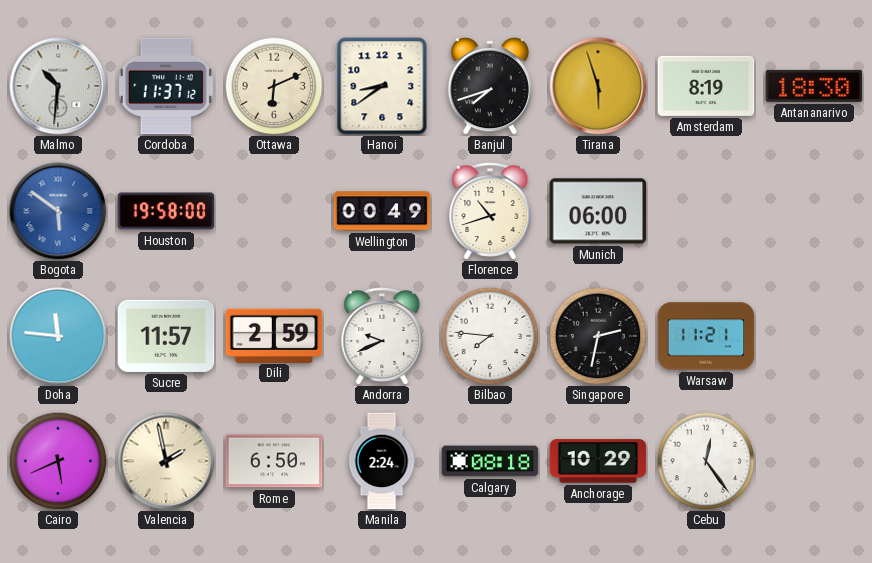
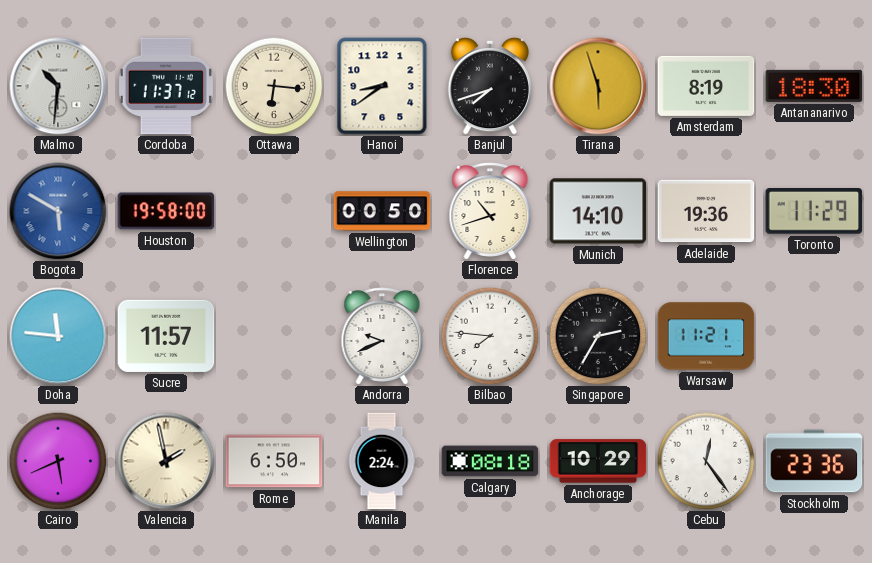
Ottawa: 6:11 -> 6:16
Bogota: 5:51 -> 5:50
Wellington: 00:49 -> 00:50
Munich: 06:00 -> 14:10
Adelaide: none -> 19:36
Toronto: none -> 11:29
Dili: 2:59 -> none
Singapore: 2:32 -> 2:35
Stockholm: none -> 23:36
